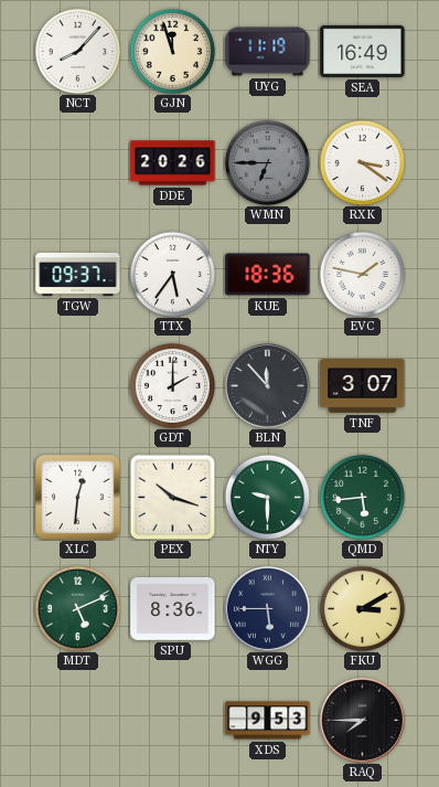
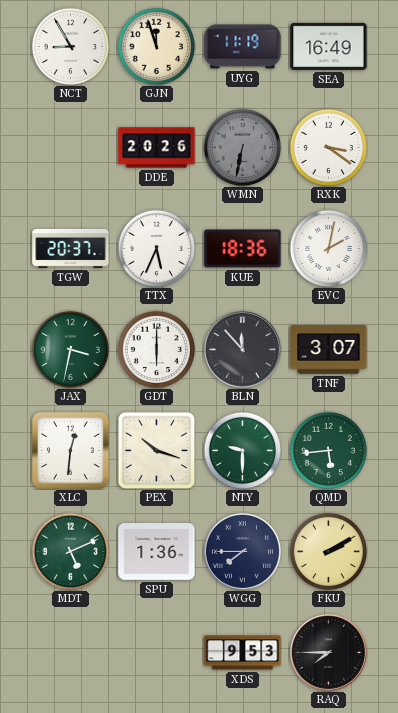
NCT: 8:07 -> 8:55
WMN: 6:45 -> 6:32
TGW: 09:37 -> 20:37
TTX: 5:36 -> 5:34
EVC: 1:47 -> 2:02
JAX: none -> 3:32
GDT: 2:00 -> 6:00
SPU: 8:36 -> 1:36
WGG: 5:45 -> 7:45
FKU: 3:10 -> 2:10
